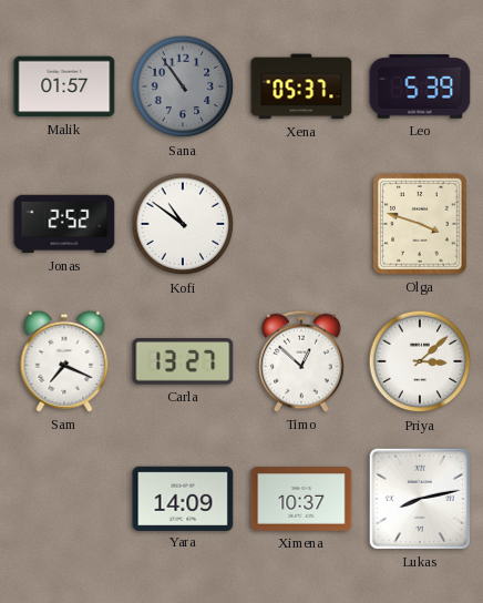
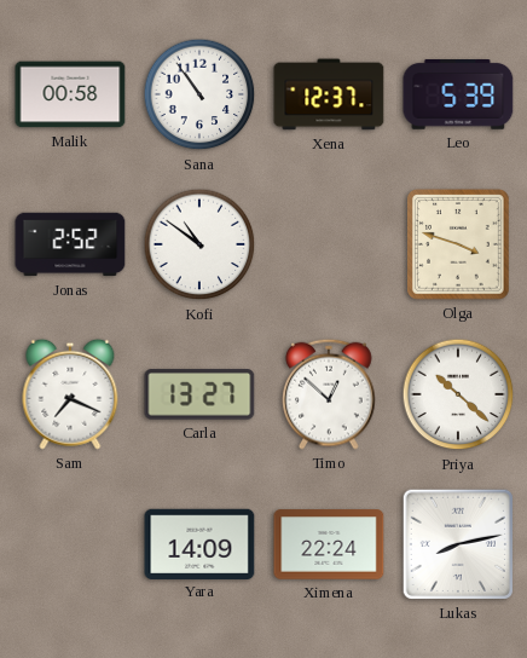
Malik: 01:57 -> 00:58
Sana dial: grey -> white
Xena: 05:37 -> 12:37
Priya: 3:08 -> 10:22
Ximena: 10:37 -> 22:24
